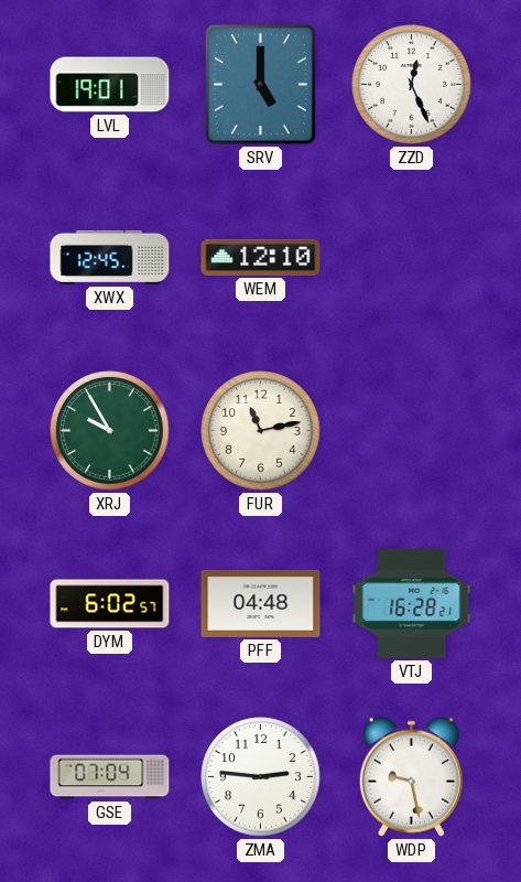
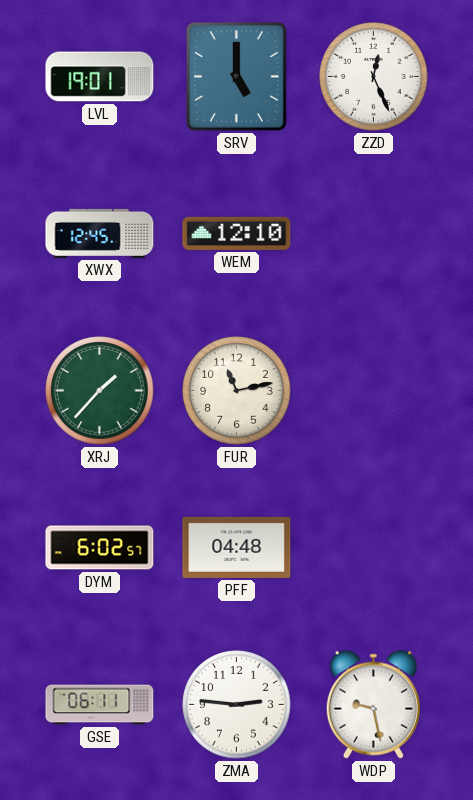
XRJ: 9:55 -> 1:37
VTJ: 16:28 -> none
GSE: 07:04 -> 06:11
